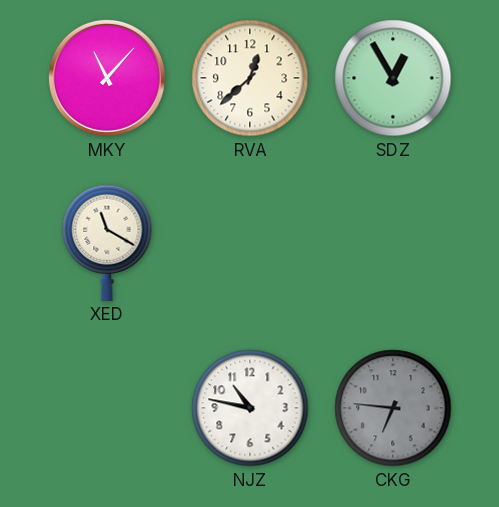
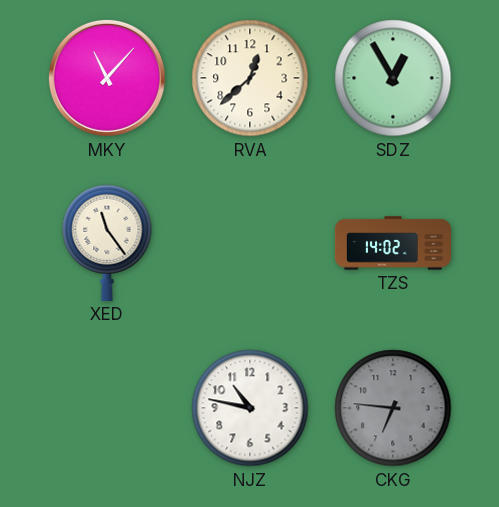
XED: 11:20 -> 11:24
TZS: none -> 14:02
